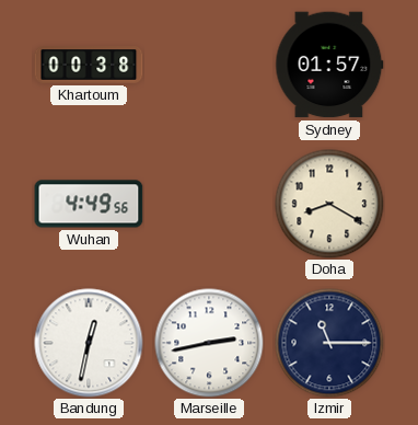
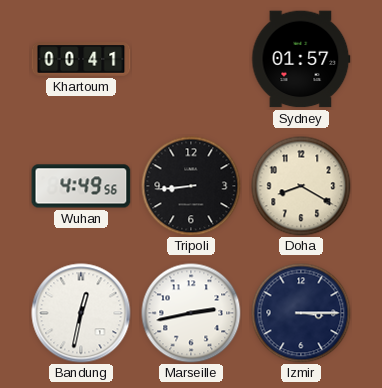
Khartoum: 00:38 -> 00:41
Tripoli: none -> 8:44
Izmir: 11:15 -> 3:15
